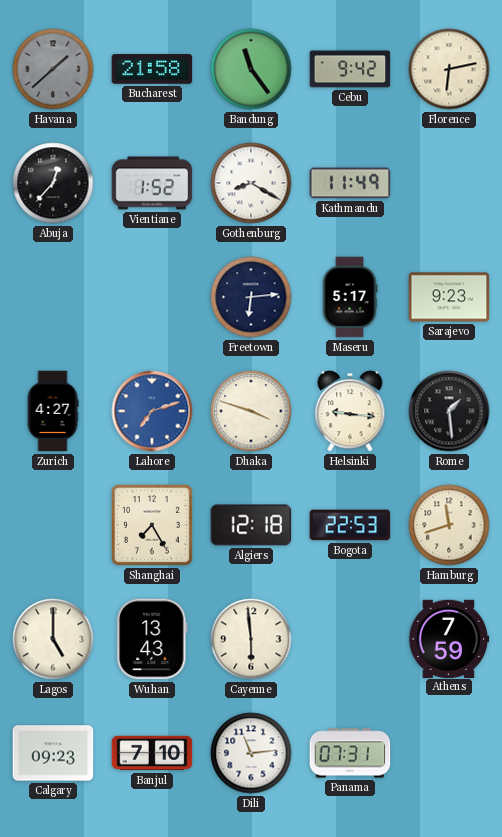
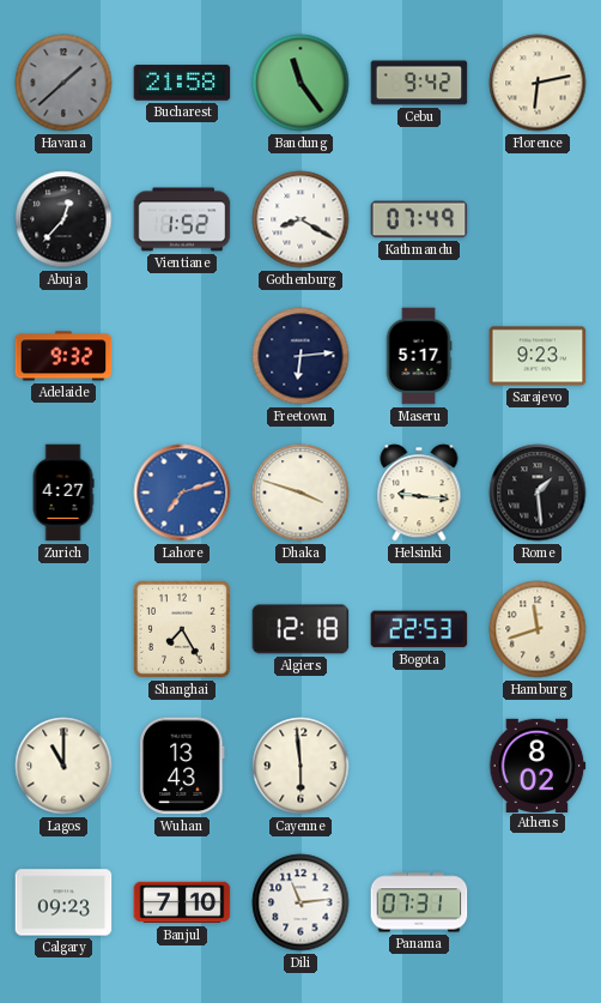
Kathmandu: 11:49 -> 07:49
Adelaide: none -> 9:32
Lagos: 5:00 -> 11:00
Athens: 7:59 -> 8:02
